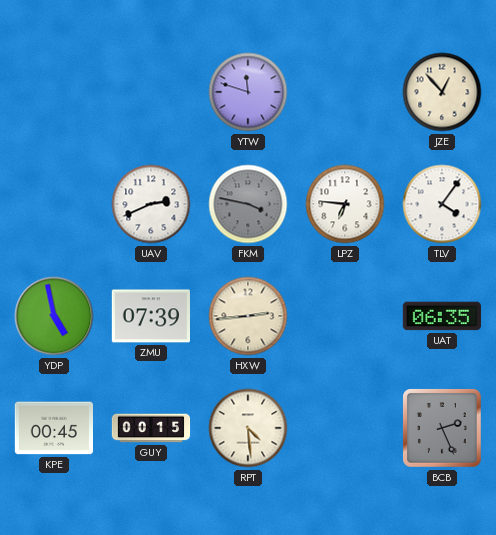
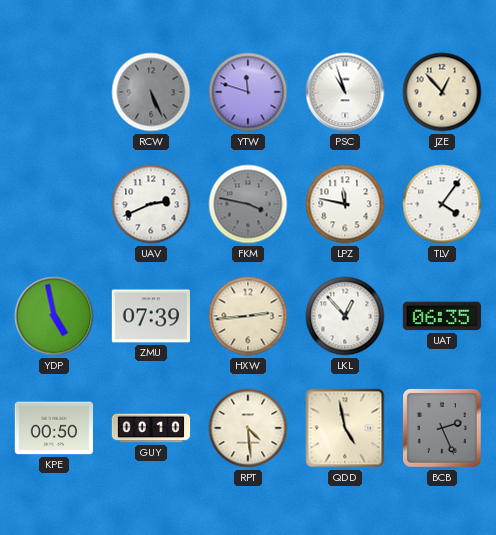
RCW: none -> 5:26
PSC: none -> 10:57
LPZ: 6:46 -> 11:47
LKL: none -> 12:53
KPE: 00:45 -> 00:50
GUY: 00:15 -> 00:10
QDD: none -> 4:58
